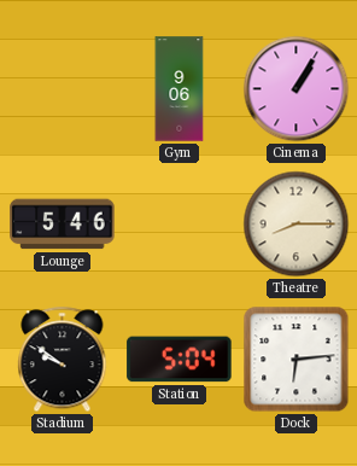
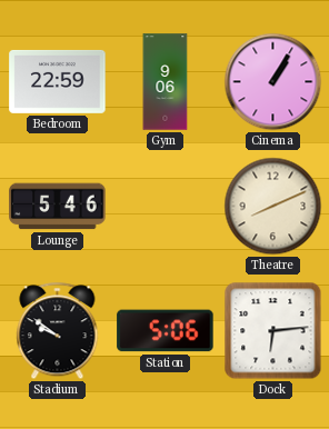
Bedroom: none -> 22:59
Theatre: 8:15 -> 8:11
Station: 5:04 -> 5:06
